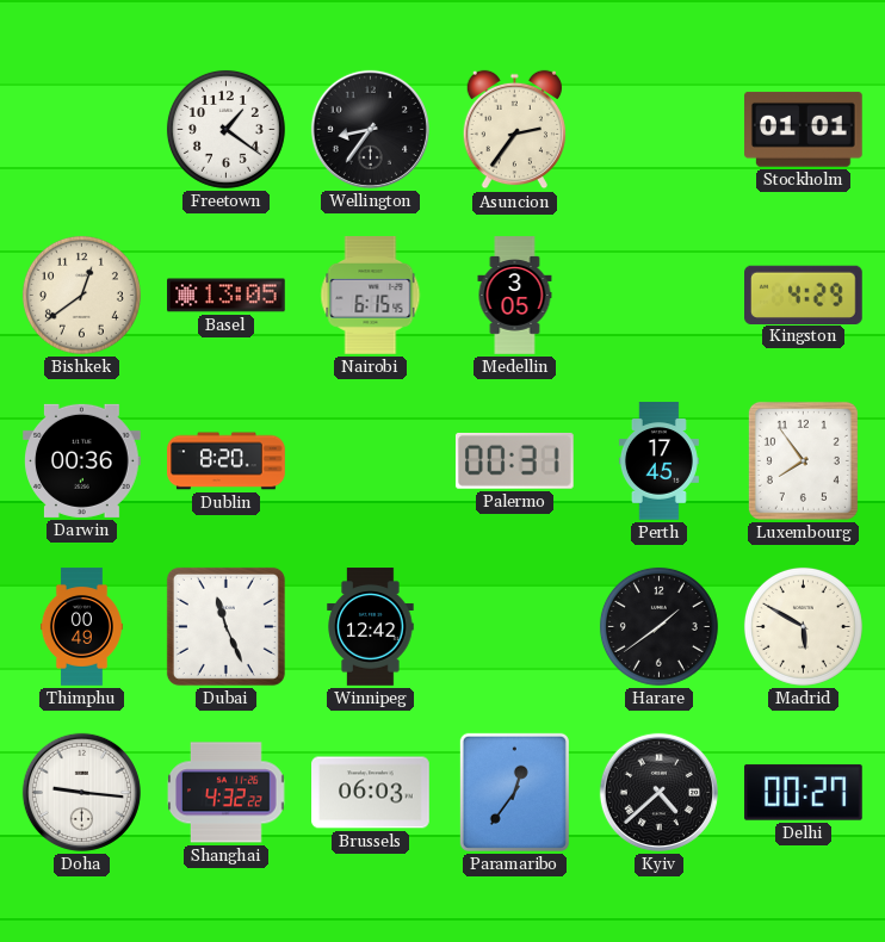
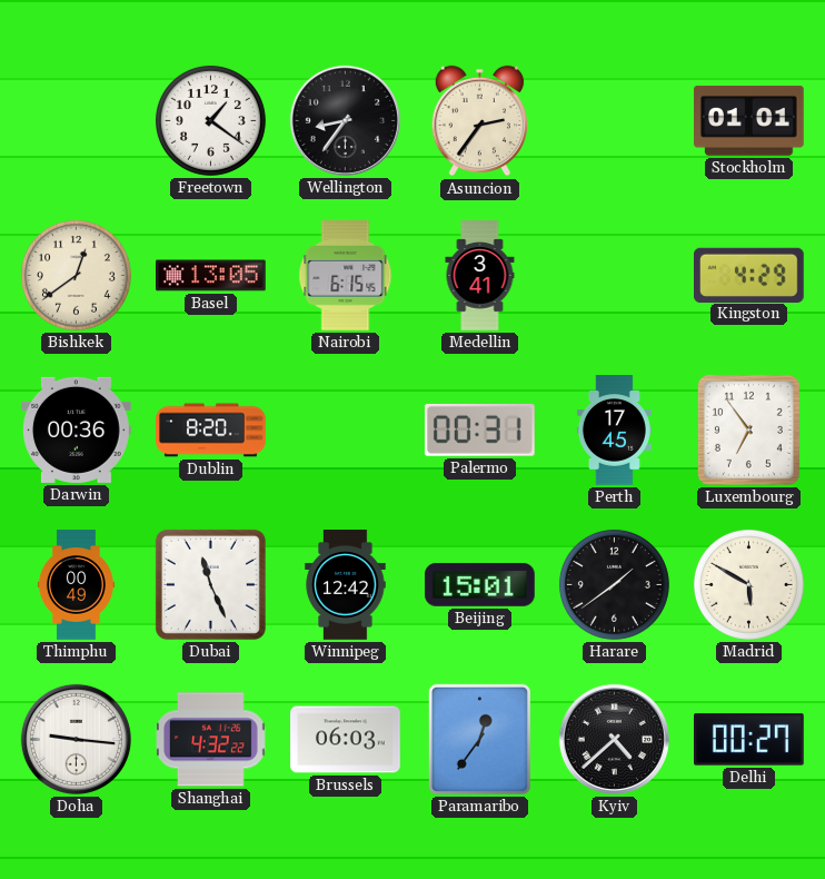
Medellin: 3:05 -> 3:41
Luxembourg: 7:54 -> 6:54
Beijing: none -> 15:01
